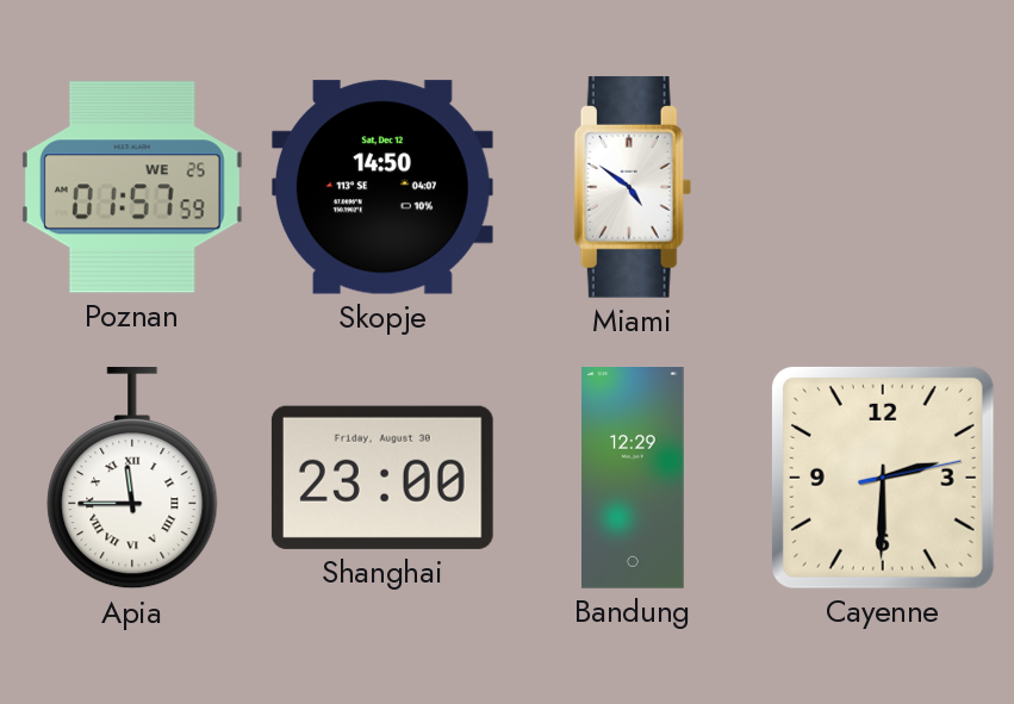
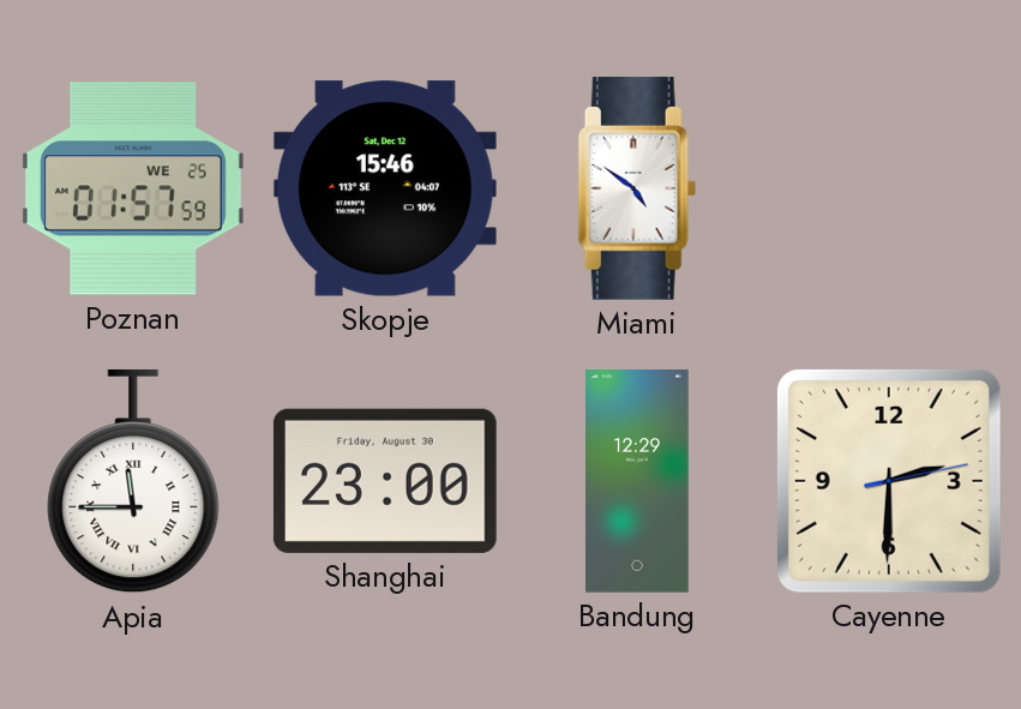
Skopje: 14:50 -> 15:46
